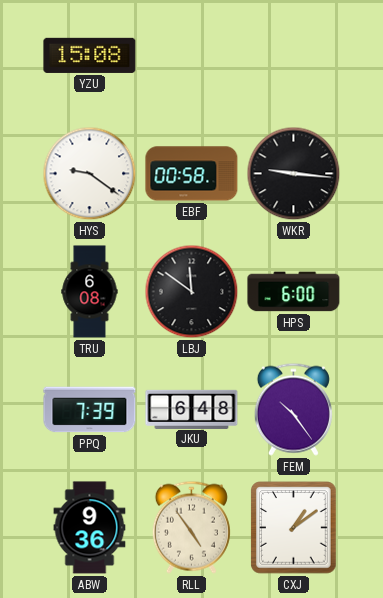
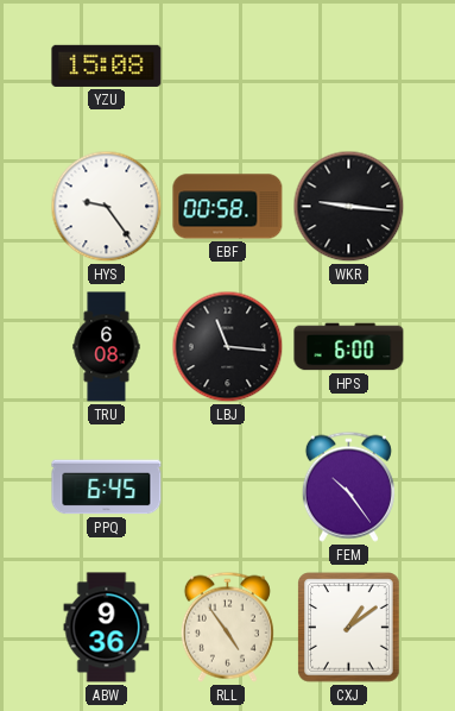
HYS: 9:21 -> 9:24
LBJ: 11:51 -> 11:16
PPQ: 7:39 -> 6:45
JKU: 6:48 -> none
